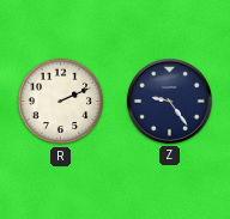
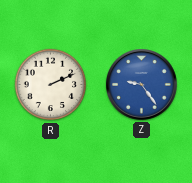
Z dial: navy -> blue
